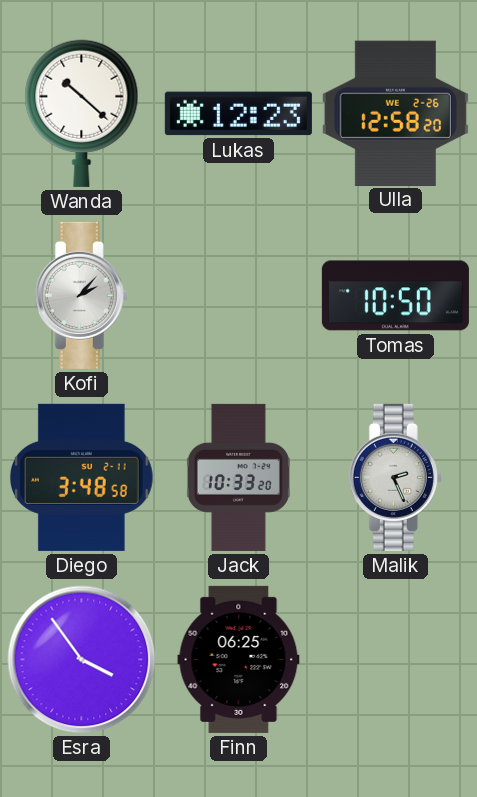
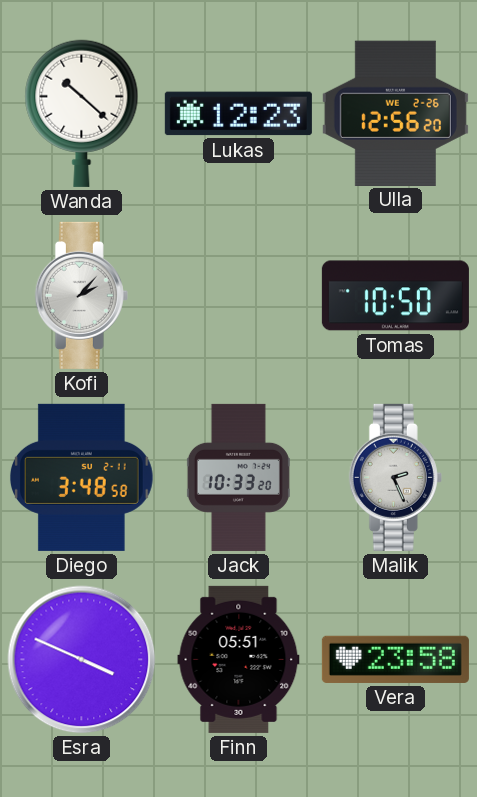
Ulla: 12:58 -> 12:56
Esra: 3:54 -> 3:49
Finn: 06:25 -> 05:51
Vera: none -> 23:58
